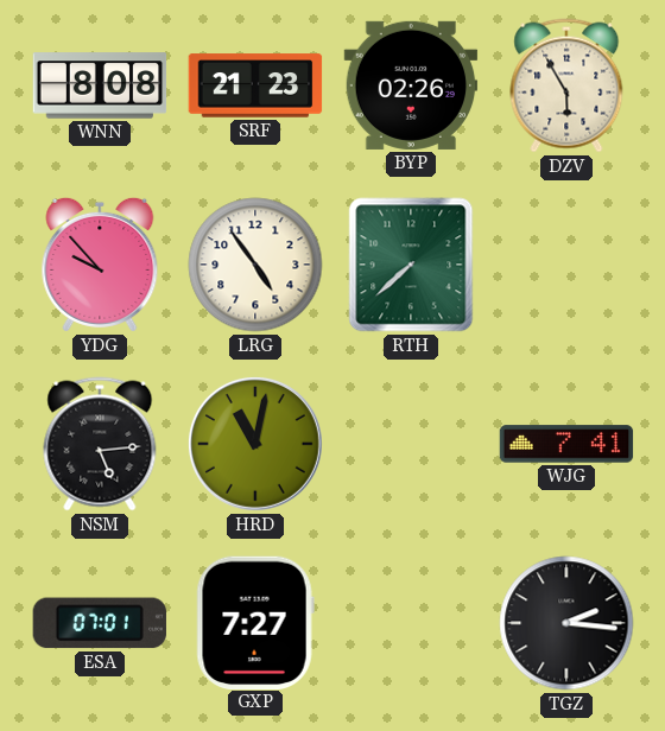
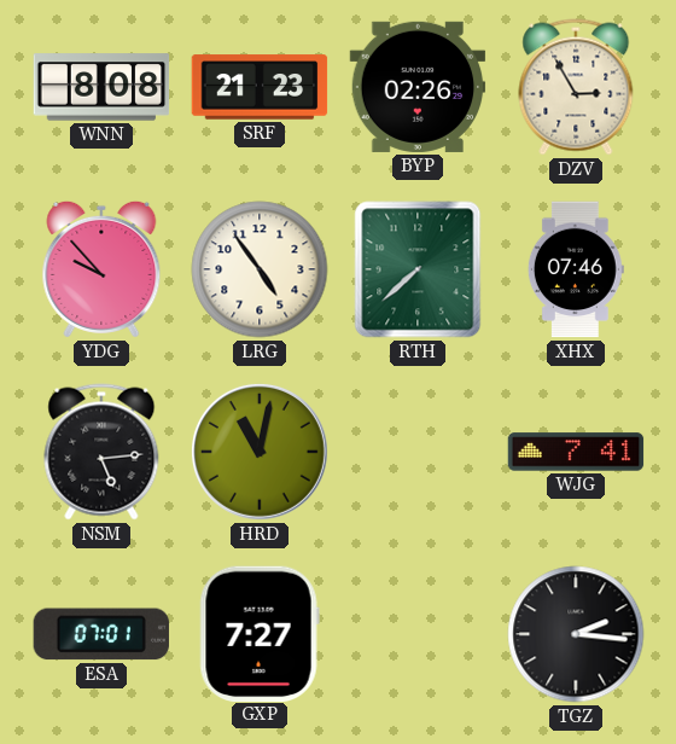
DZV: 5:55 -> 2:55
XHX: none -> 07:46
